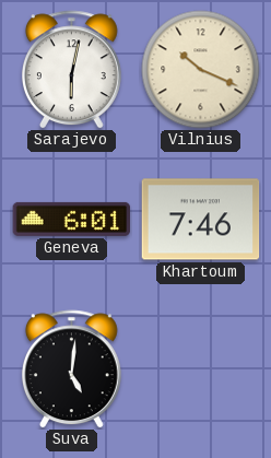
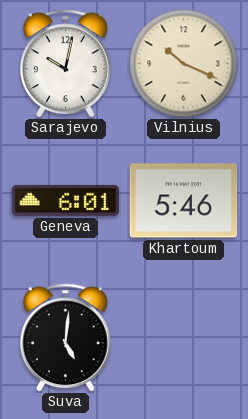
Sarajevo: 6:02 -> 10:02
Khartoum: 7:46 -> 5:46
